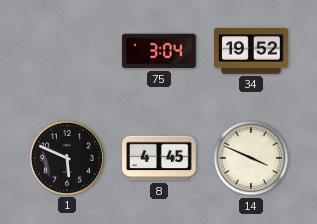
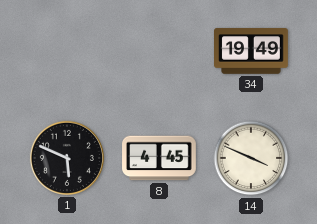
75: 3:04 -> none
34: 19:52 -> 19:49
